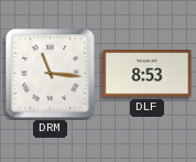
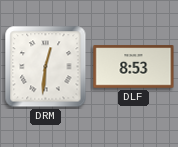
DRM: 11:16 -> 12:31
